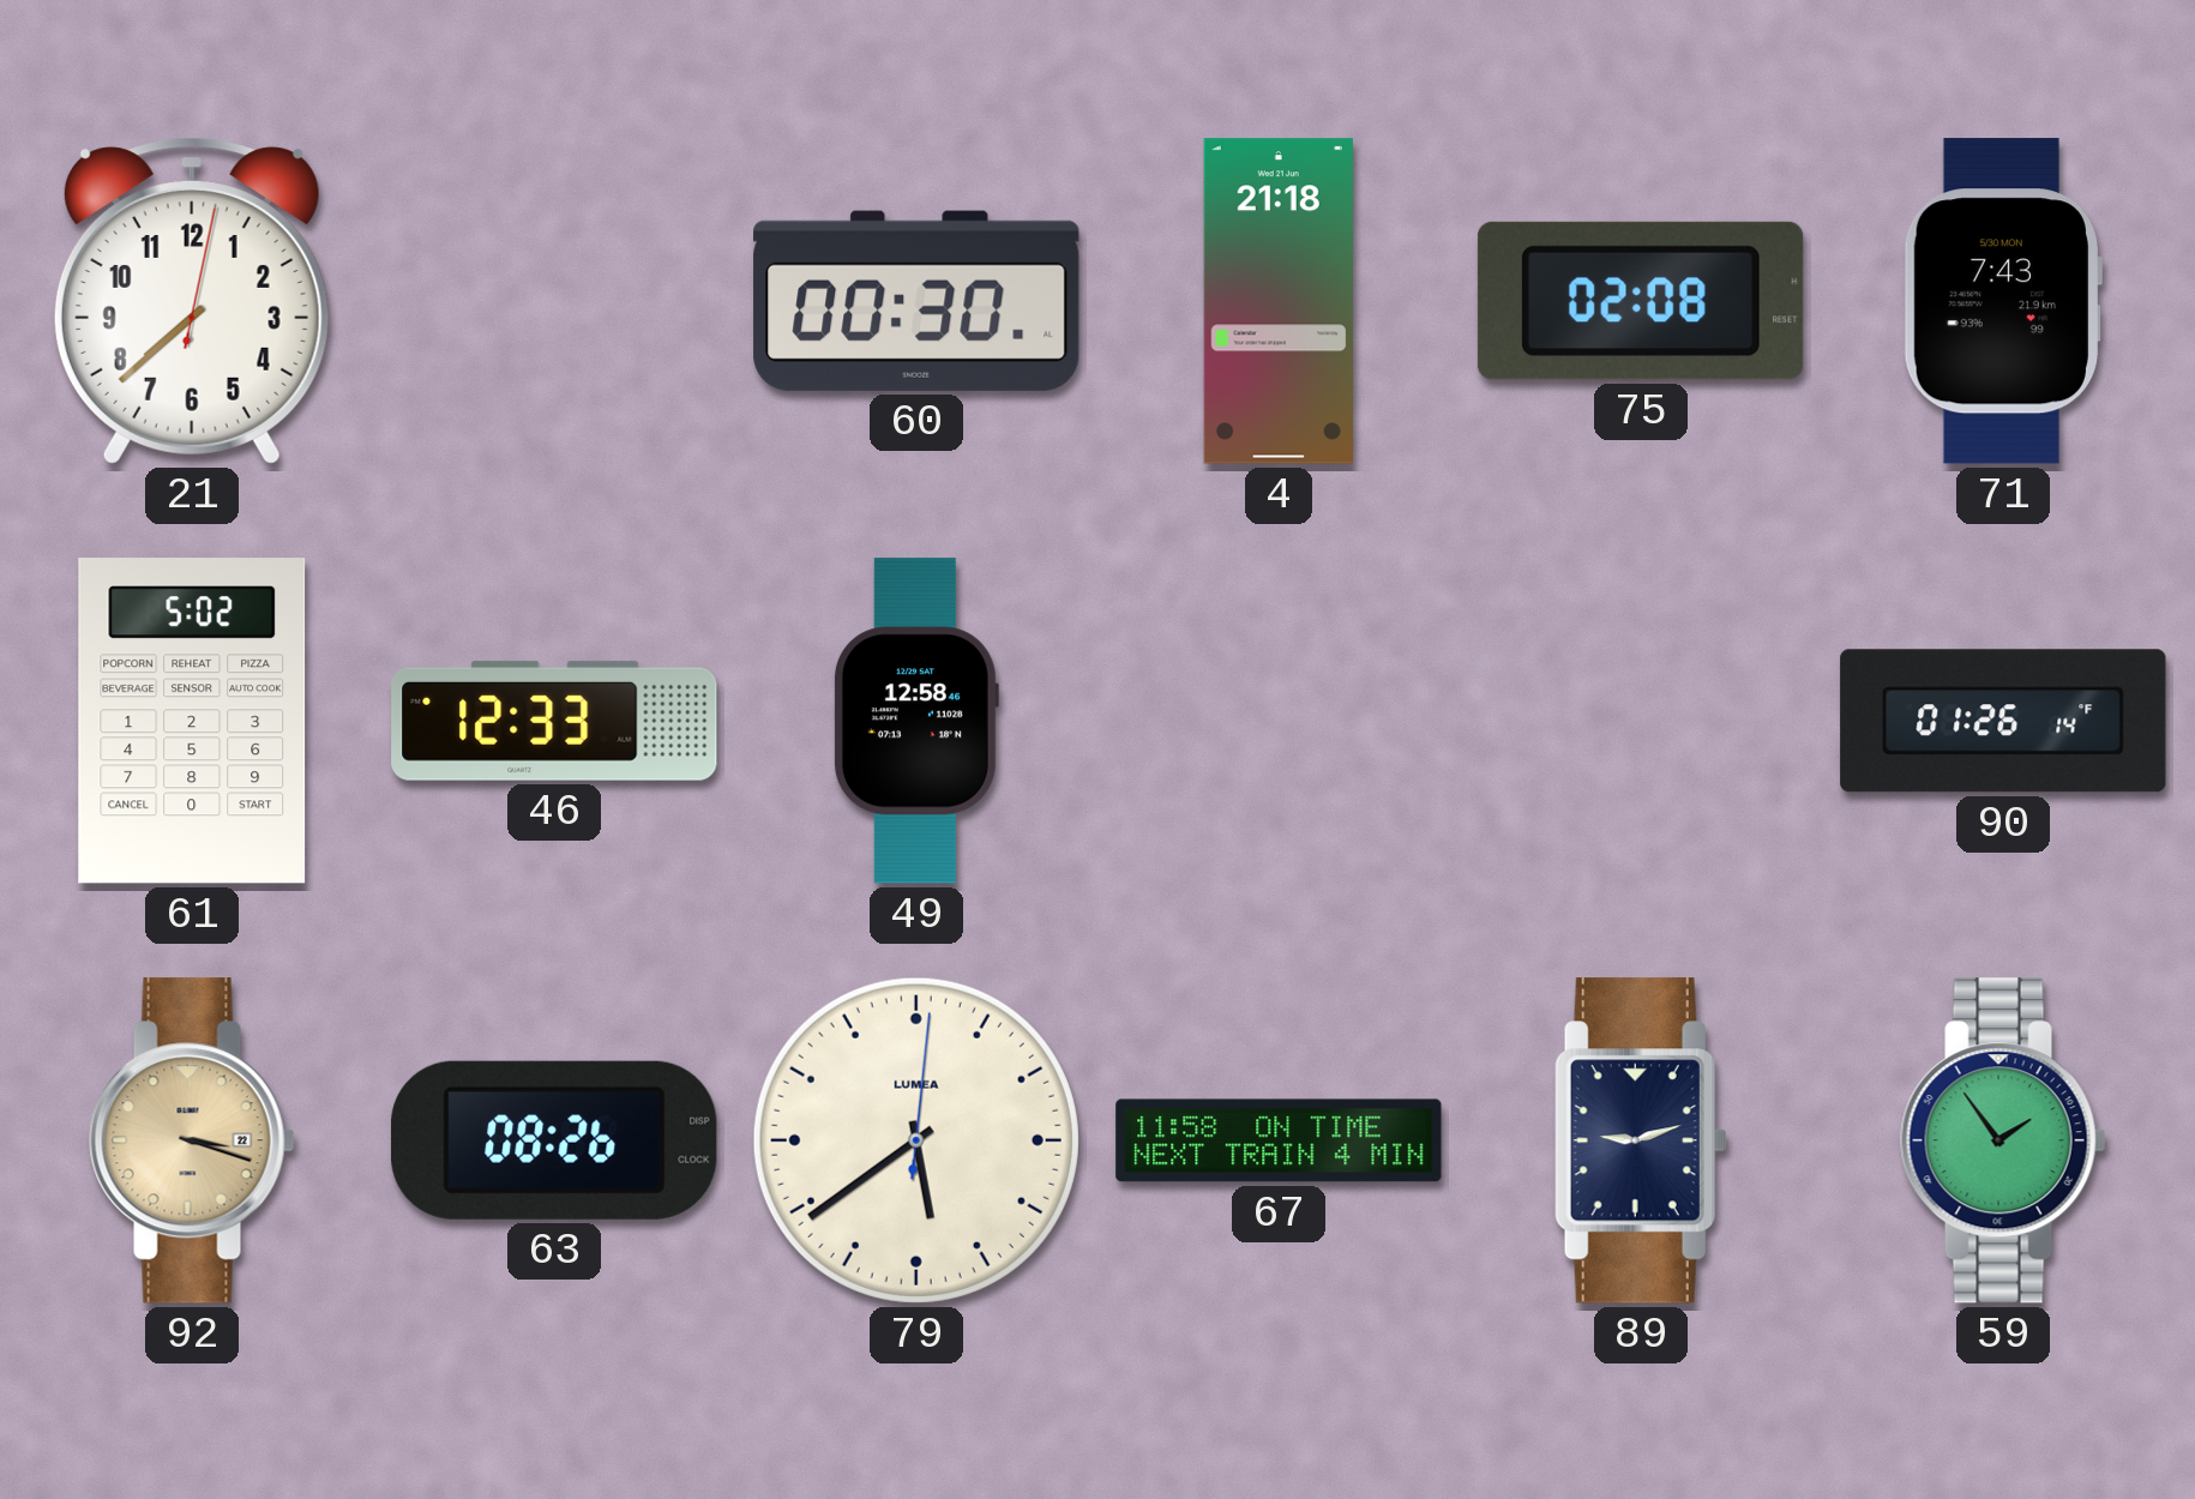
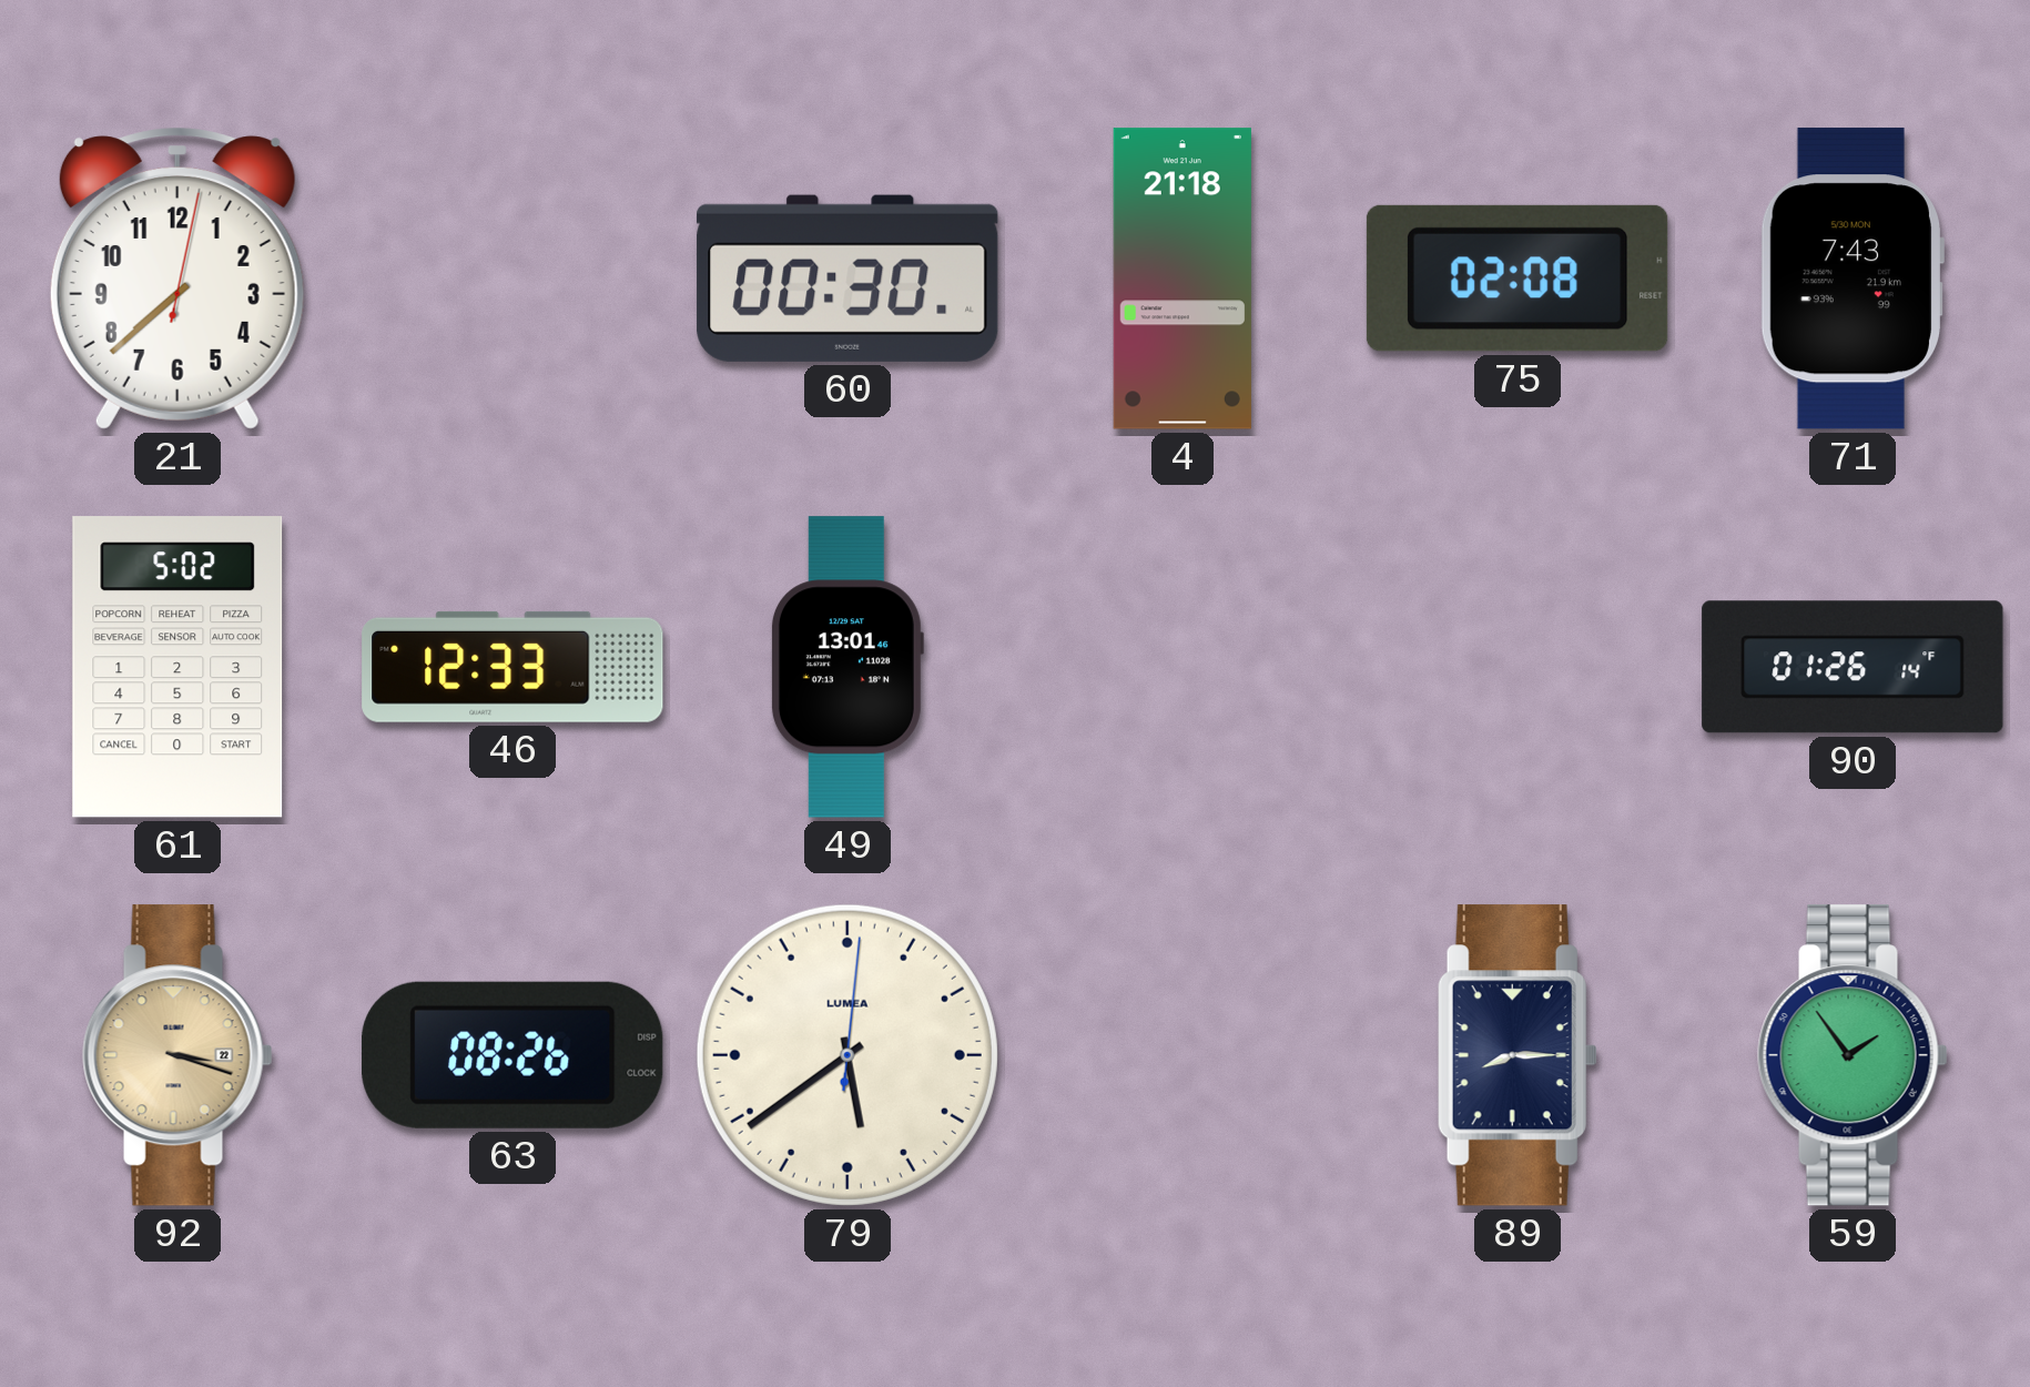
49: 12:58 -> 13:01
67: 11:58 -> none
89: 9:12 -> 8:15
